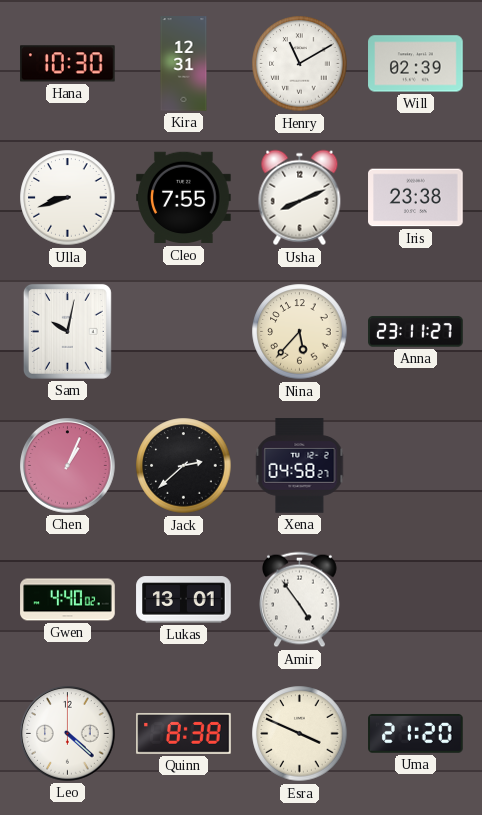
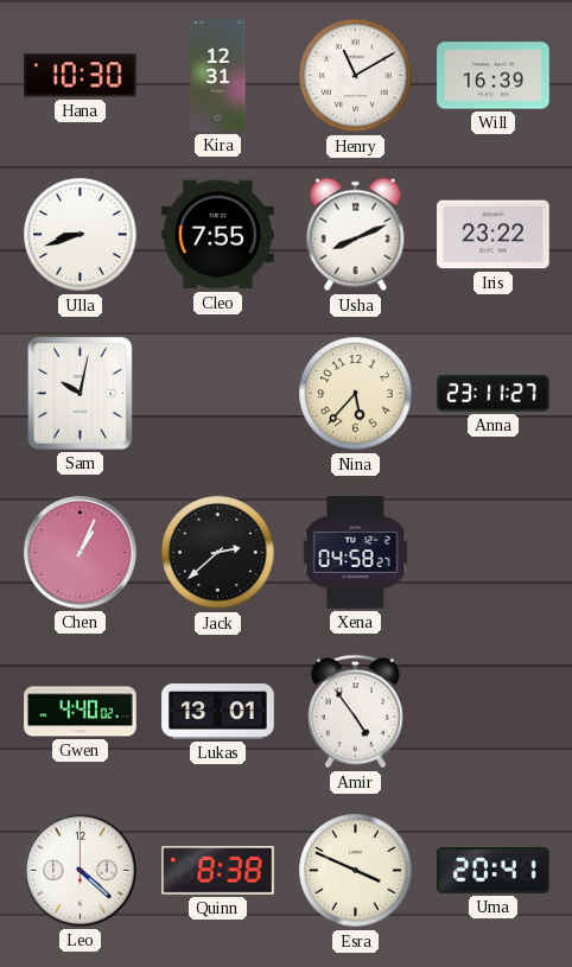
Will: 02:39 -> 16:39
Iris: 23:38 -> 23:22
Uma: 21:20 -> 20:41
